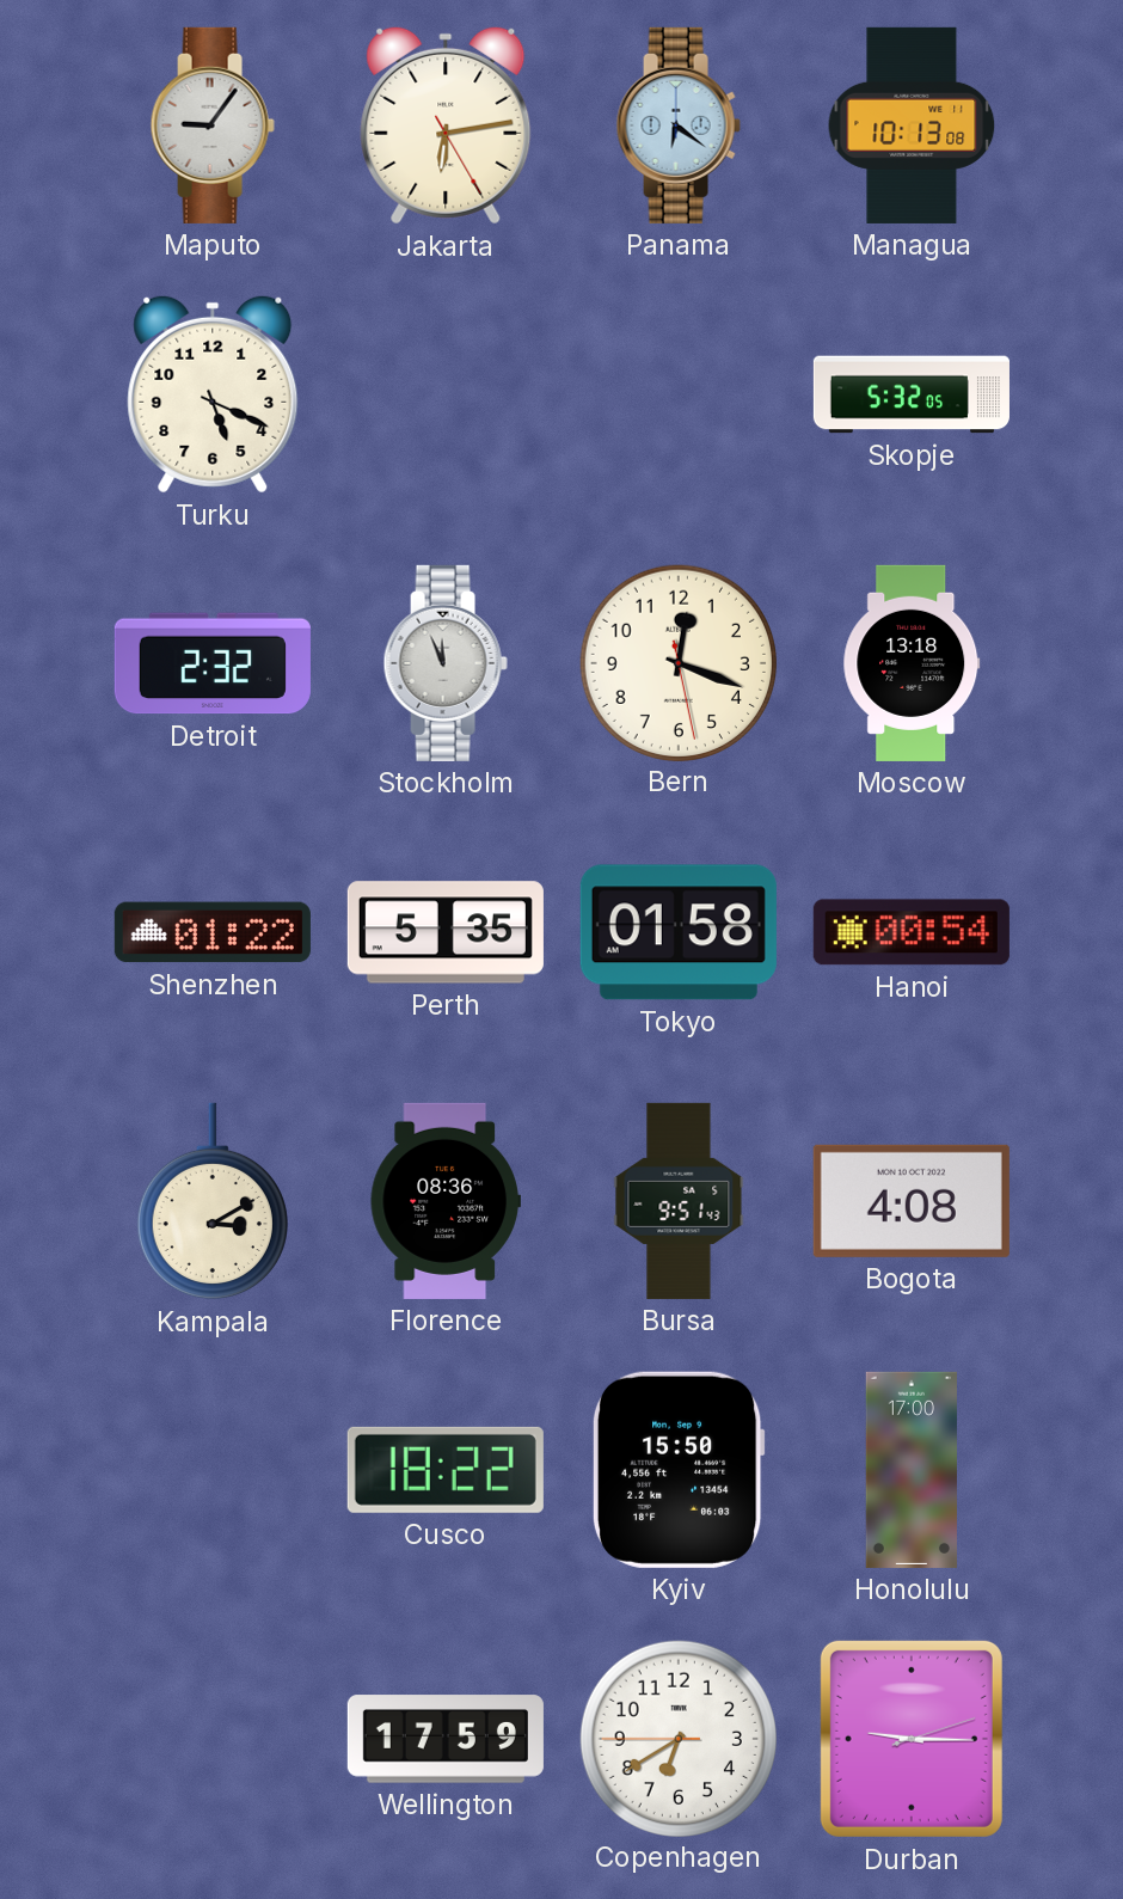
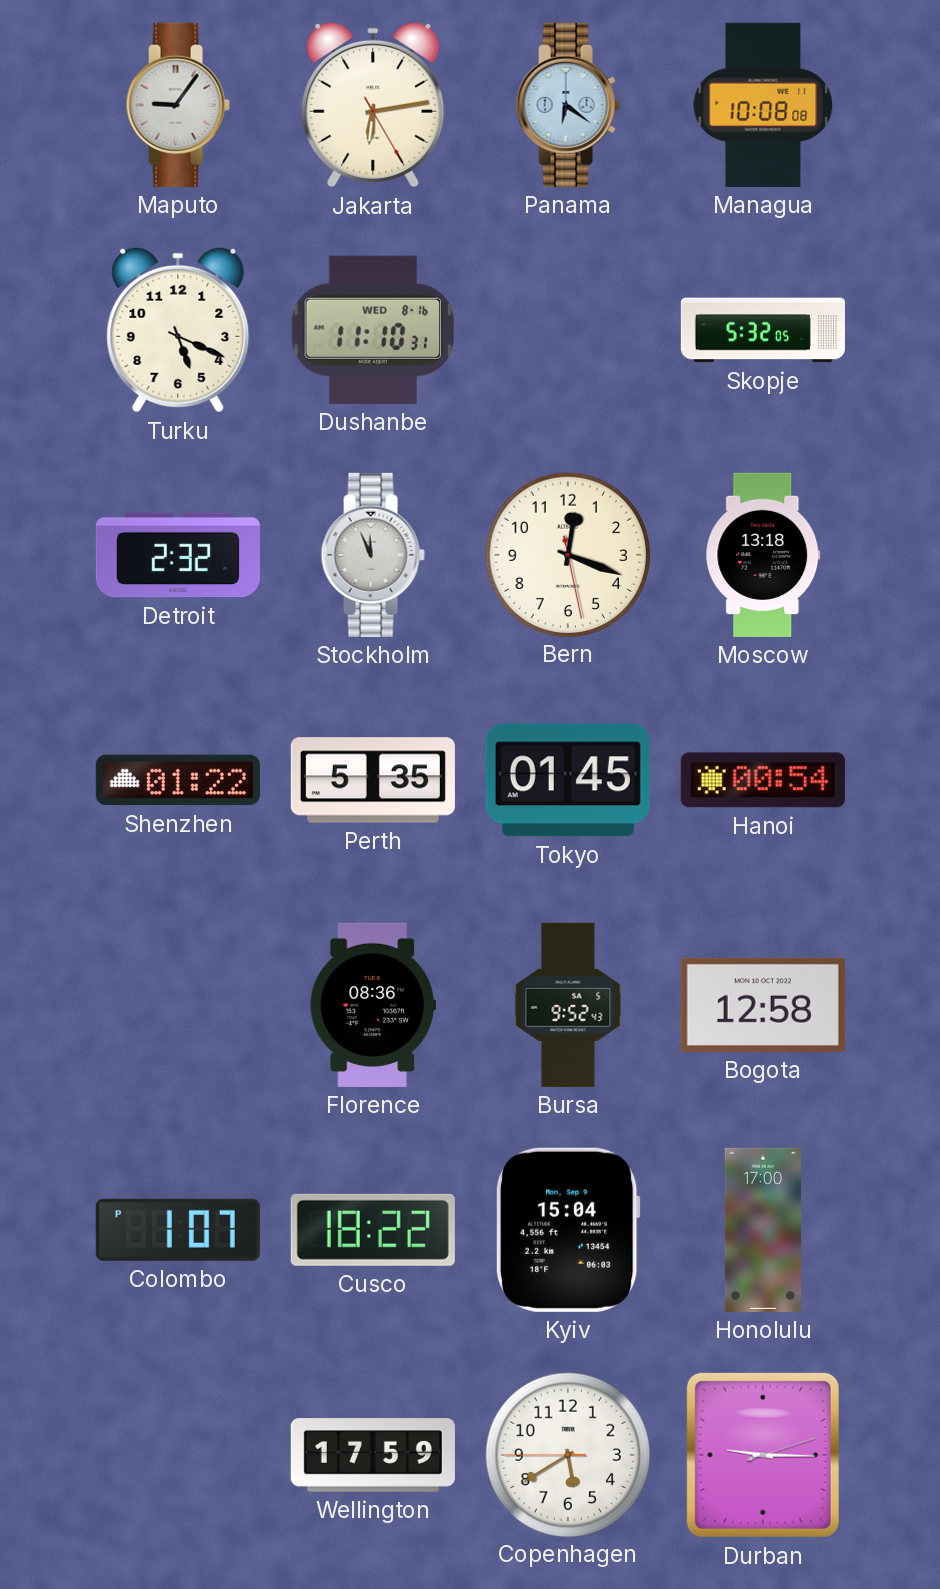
Managua: 10:13 -> 10:08
Dushanbe: none -> 11:10
Tokyo: 01:58 -> 01:45
Kampala: 3:10 -> none
Bursa: 9:51 -> 9:52
Bogota: 4:08 -> 12:58
Colombo: none -> 1:07
Kyiv: 15:50 -> 15:04
Copenhagen: 6:39 -> 5:39
